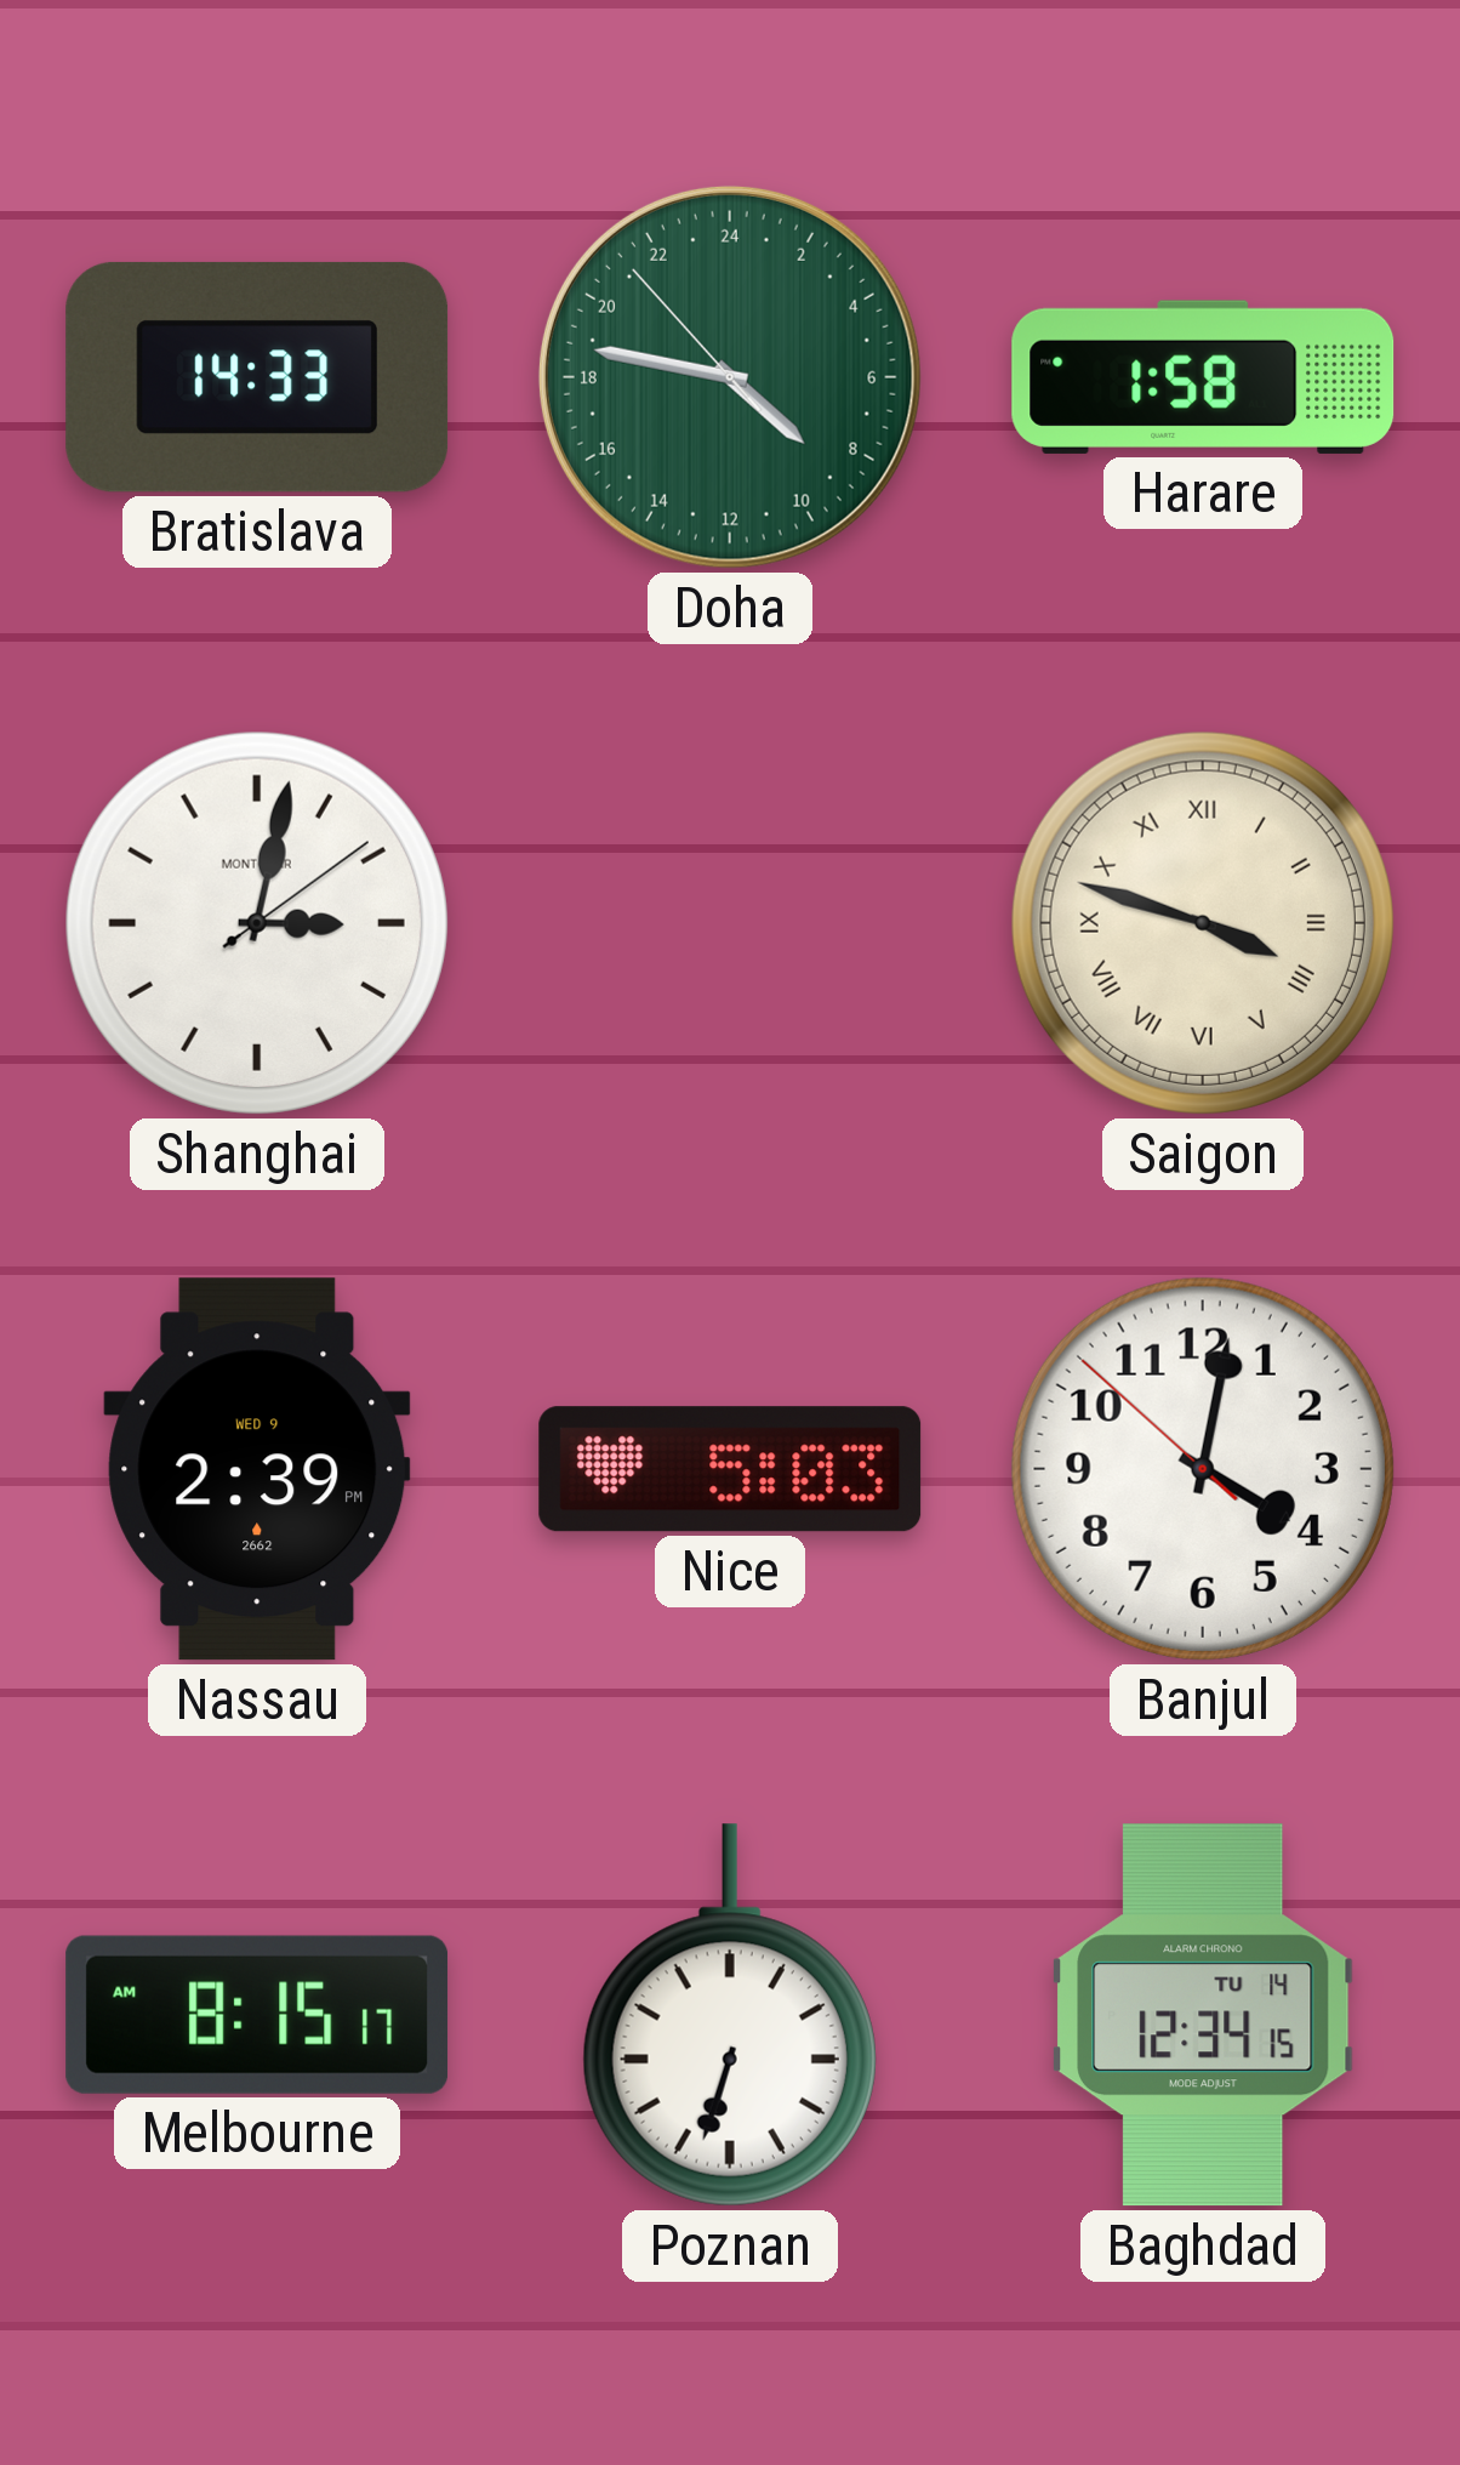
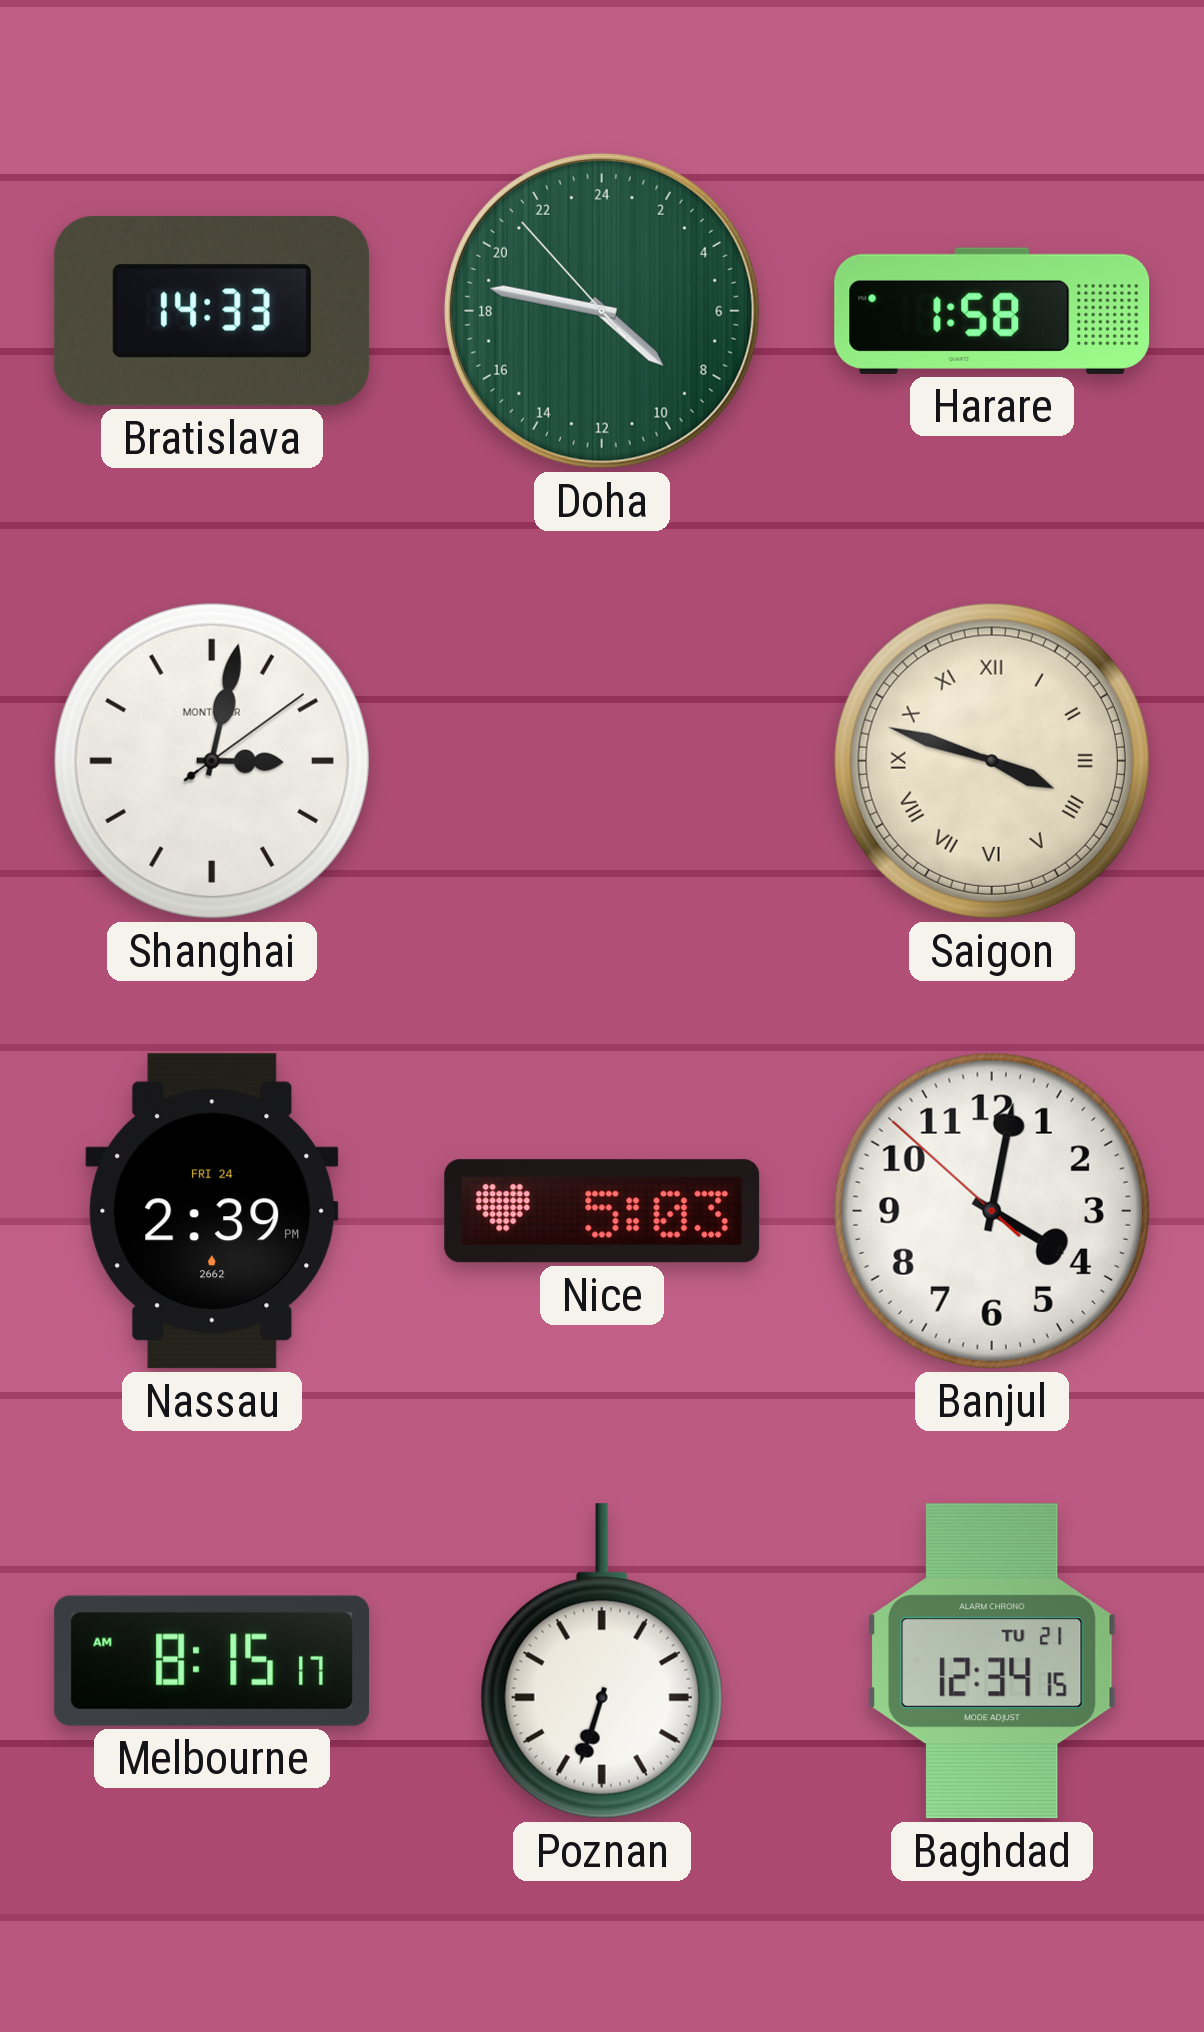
Nassau date: WED 9 -> FRI 24
Baghdad date: TU 14 -> TU 21
